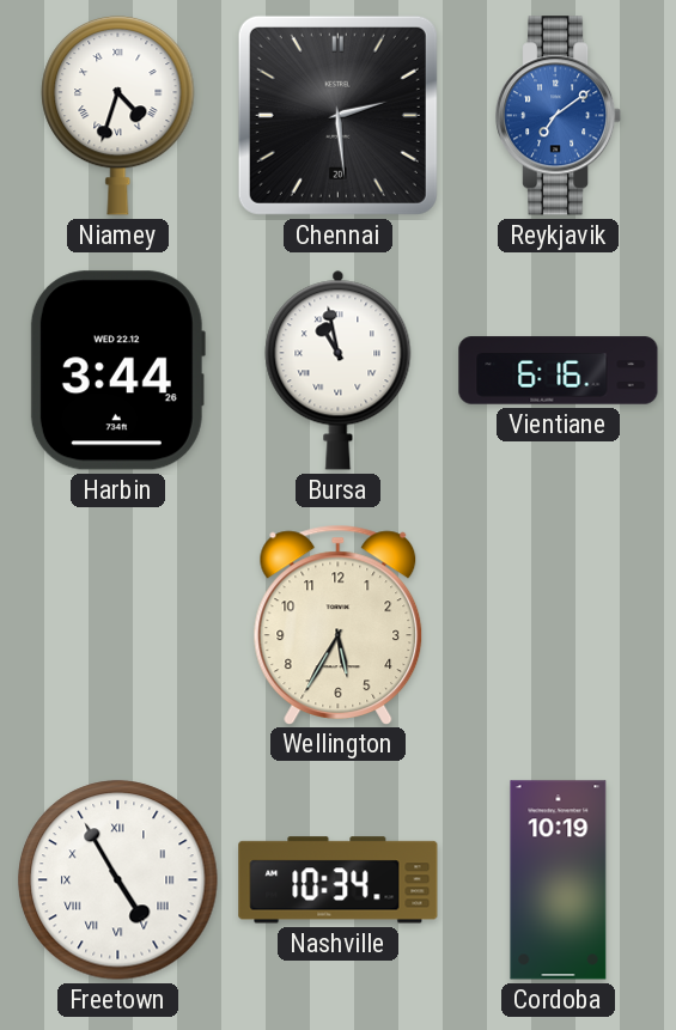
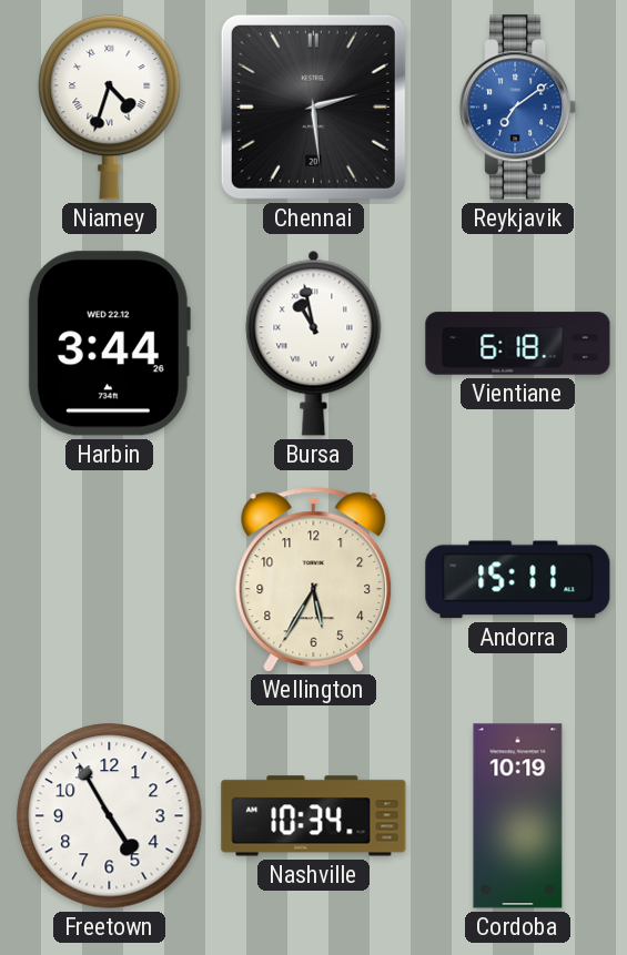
Vientiane: 6:16 -> 6:18
Andorra: none -> 15:11
Freetown numerals: Roman -> Arabic
